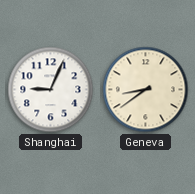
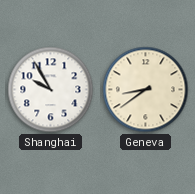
Shanghai: 9:04 -> 9:55
